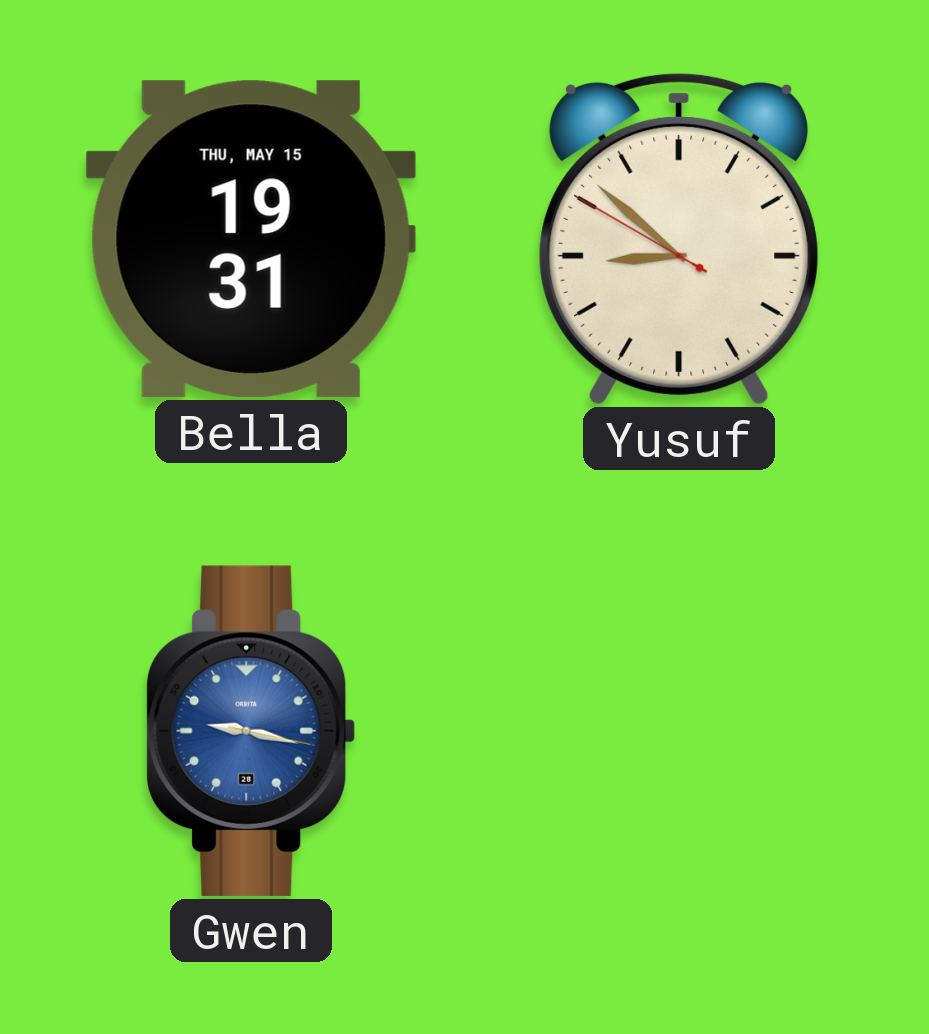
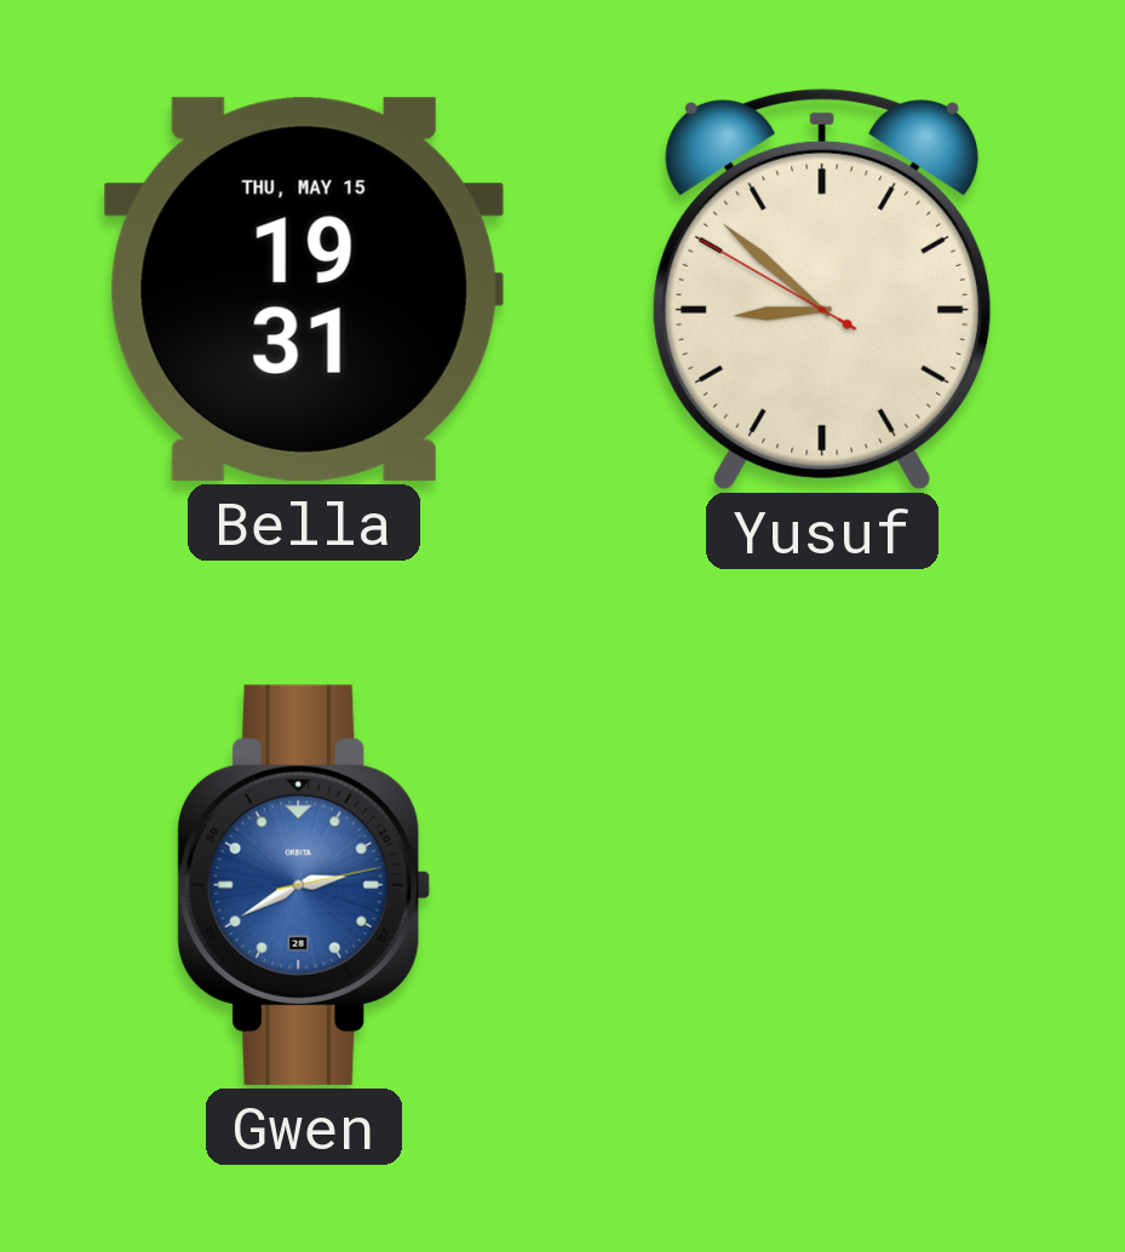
Gwen: 9:17 -> 2:40
